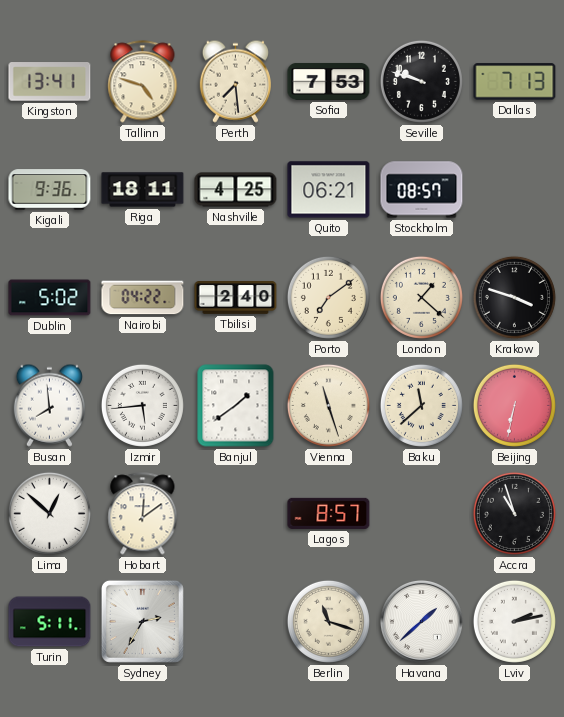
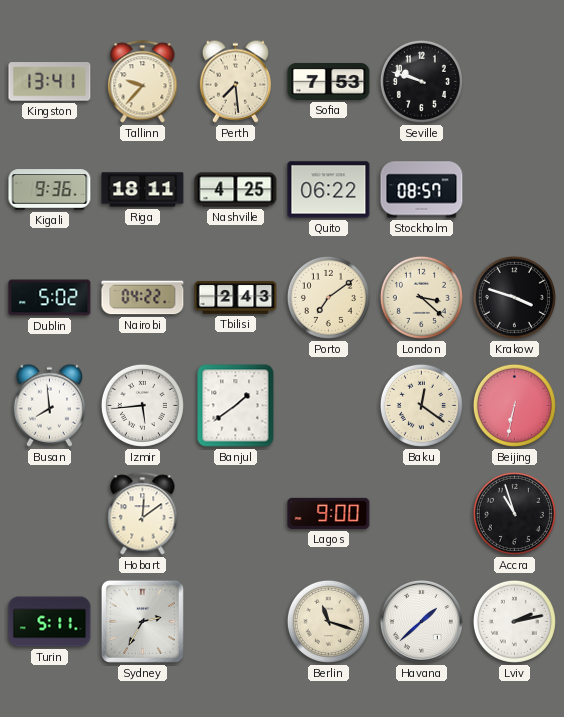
Tallinn: 4:48 -> 9:37
Dallas: 7:13 -> none
Quito: 06:21 -> 06:22
Tbilisi: 2:40 -> 2:43
London: 1:22 -> 3:22
Vienna: 11:27 -> none
Baku: 11:38 -> 12:21
Lima: 12:52 -> none
Lagos: 8:57 -> 9:00
